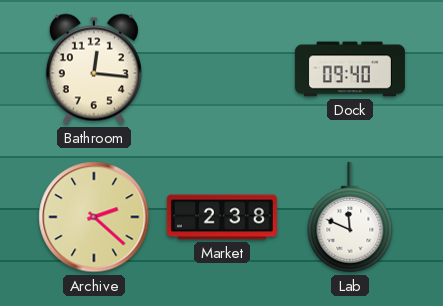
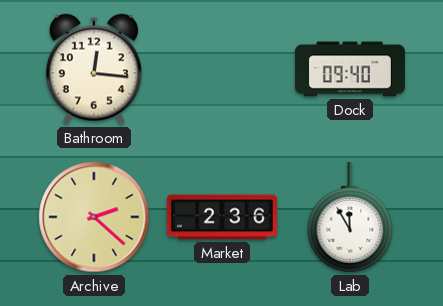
Market: 2:38 -> 2:36
Lab: 11:49 -> 11:55
